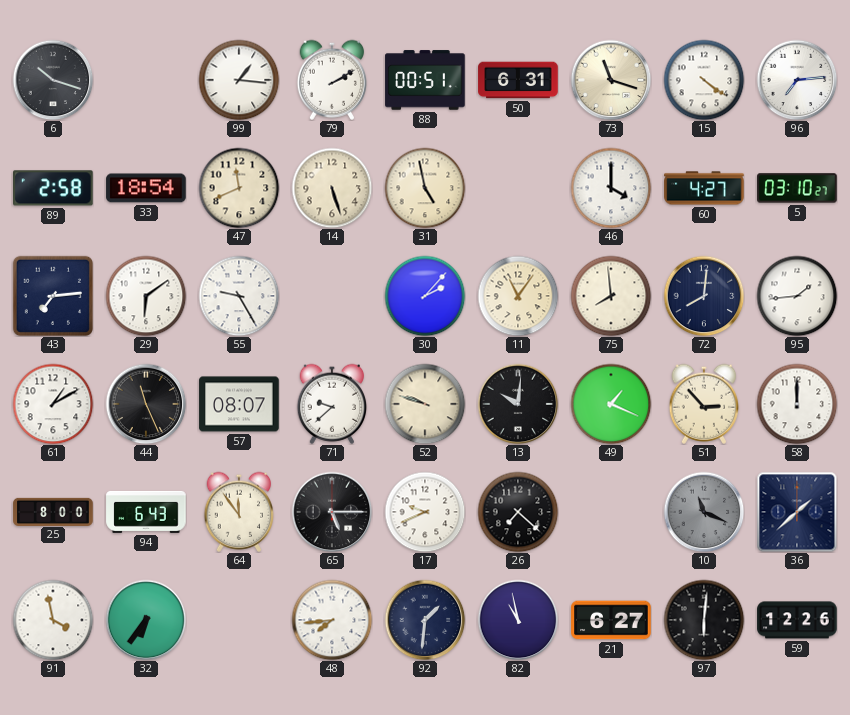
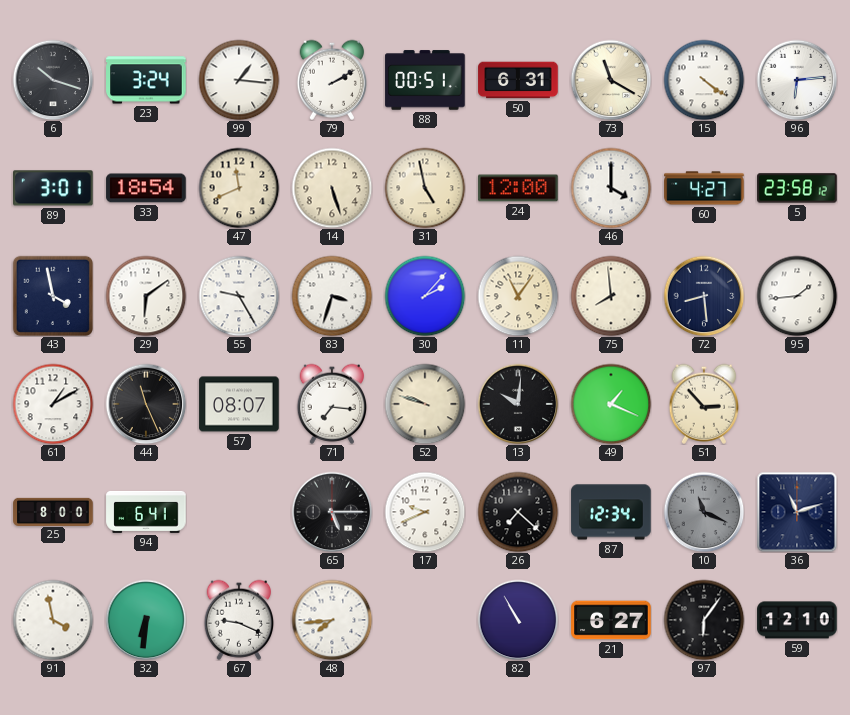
23: none -> 3:24
73: 11:18 -> 11:20
96: 7:14 -> 6:14
89: 2:58 -> 3:01
24: none -> 12:00
5: 03:10 -> 23:58
43: 7:14 -> 3:58
83: none -> 3:33
72: 8:01 -> 8:29
71: 9:38 -> 7:16
58: 12:00 -> none
94: 6:43 -> 6:41
64: 11:54 -> none
87: none -> 12:34
36: 1:38 -> 11:12
32: 6:36 -> 6:31
67: none -> 9:19
92: 1:31 -> none
82: 10:58 -> 10:55
97: 6:01 -> 6:06
59: 12:26 -> 12:10
